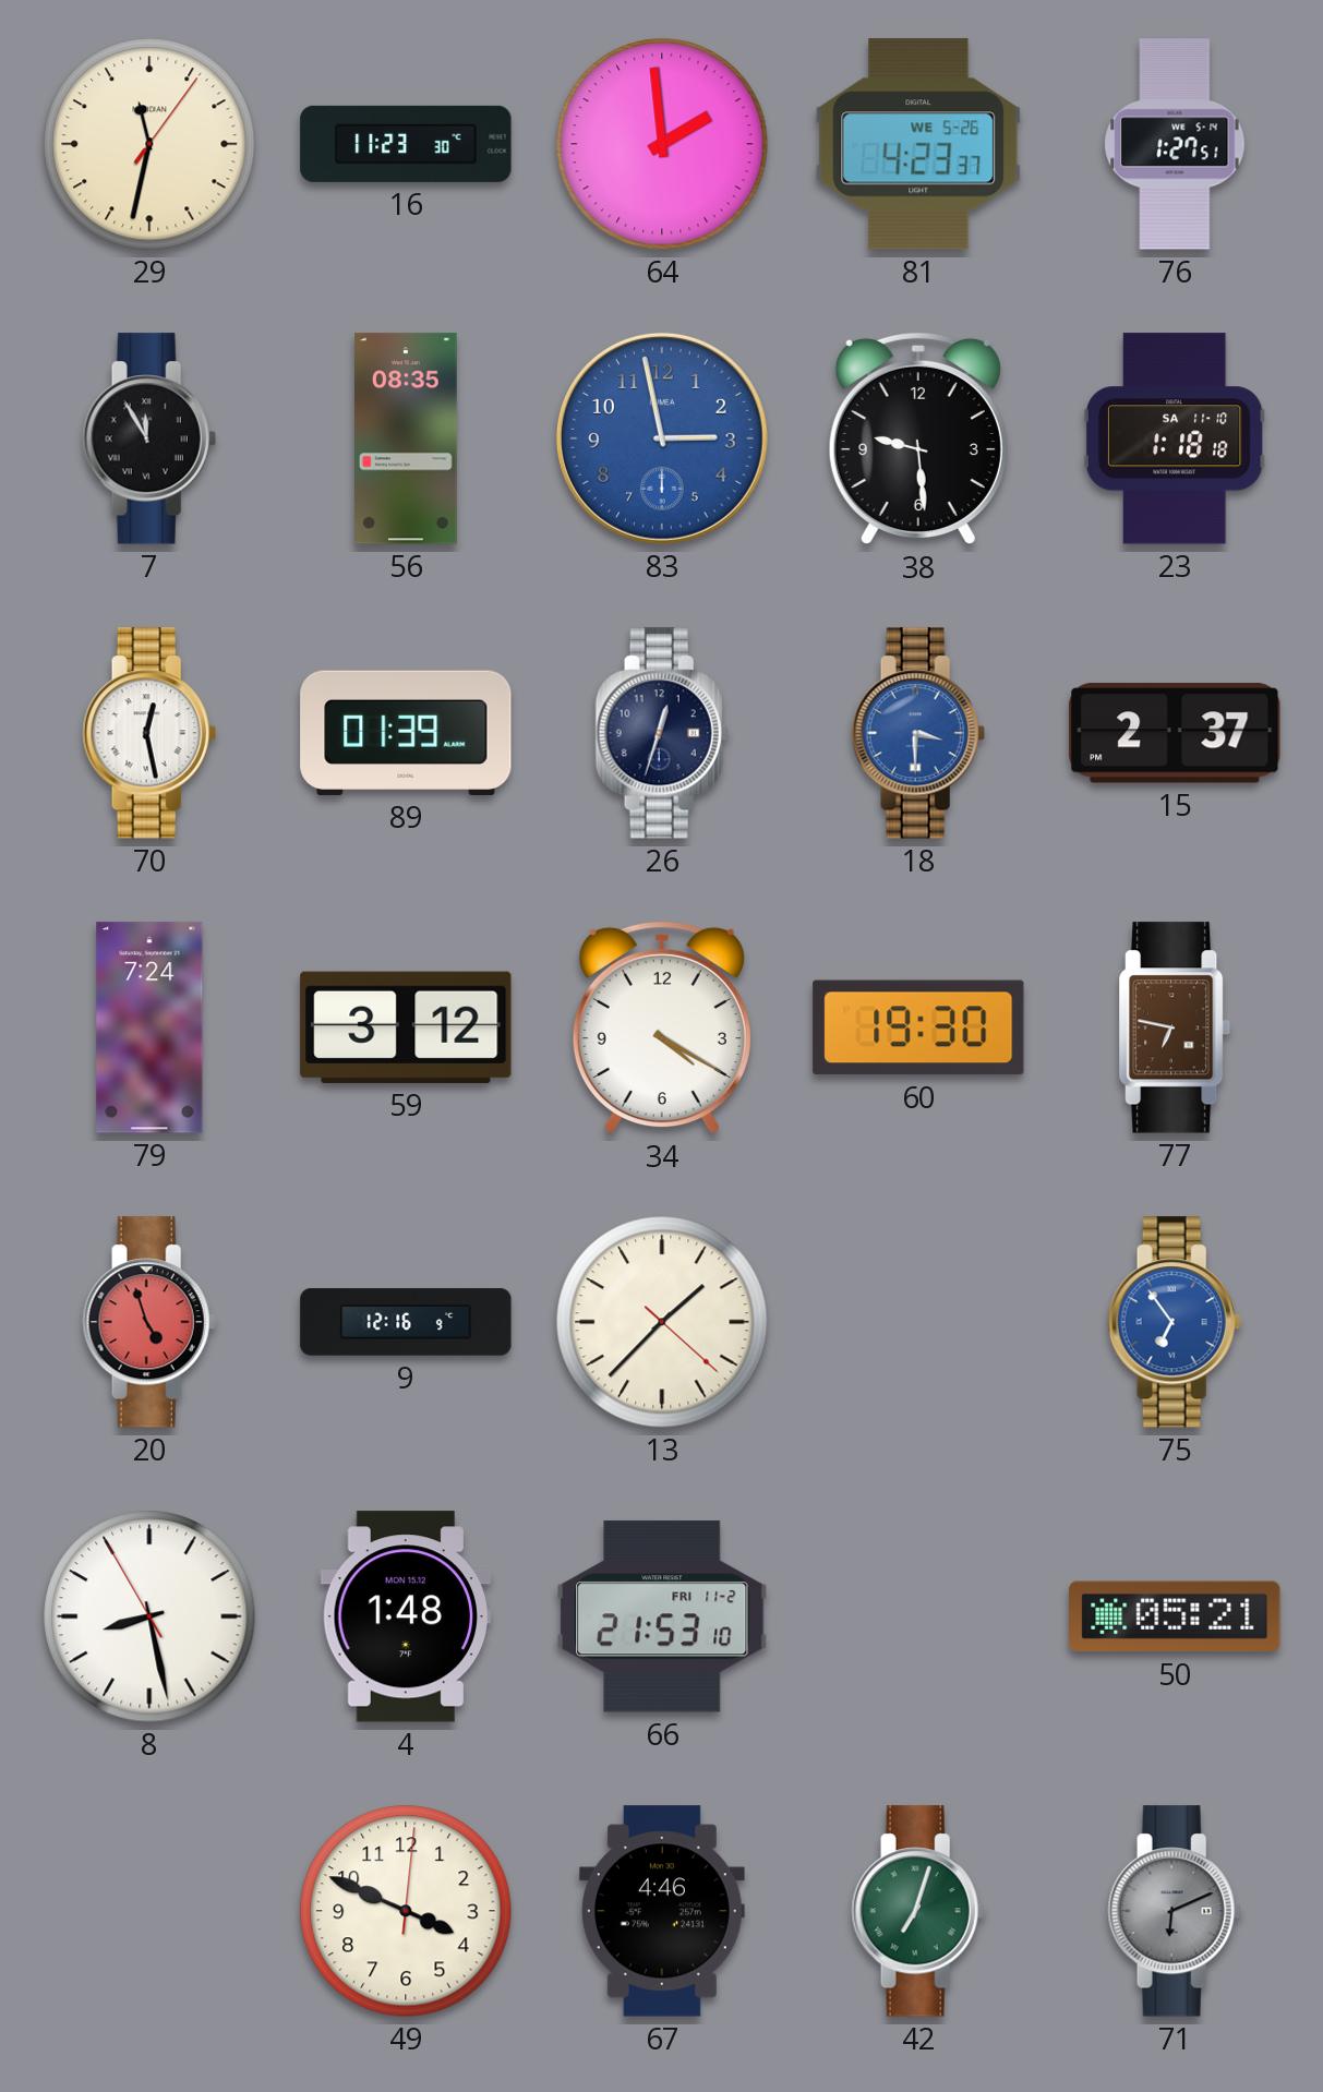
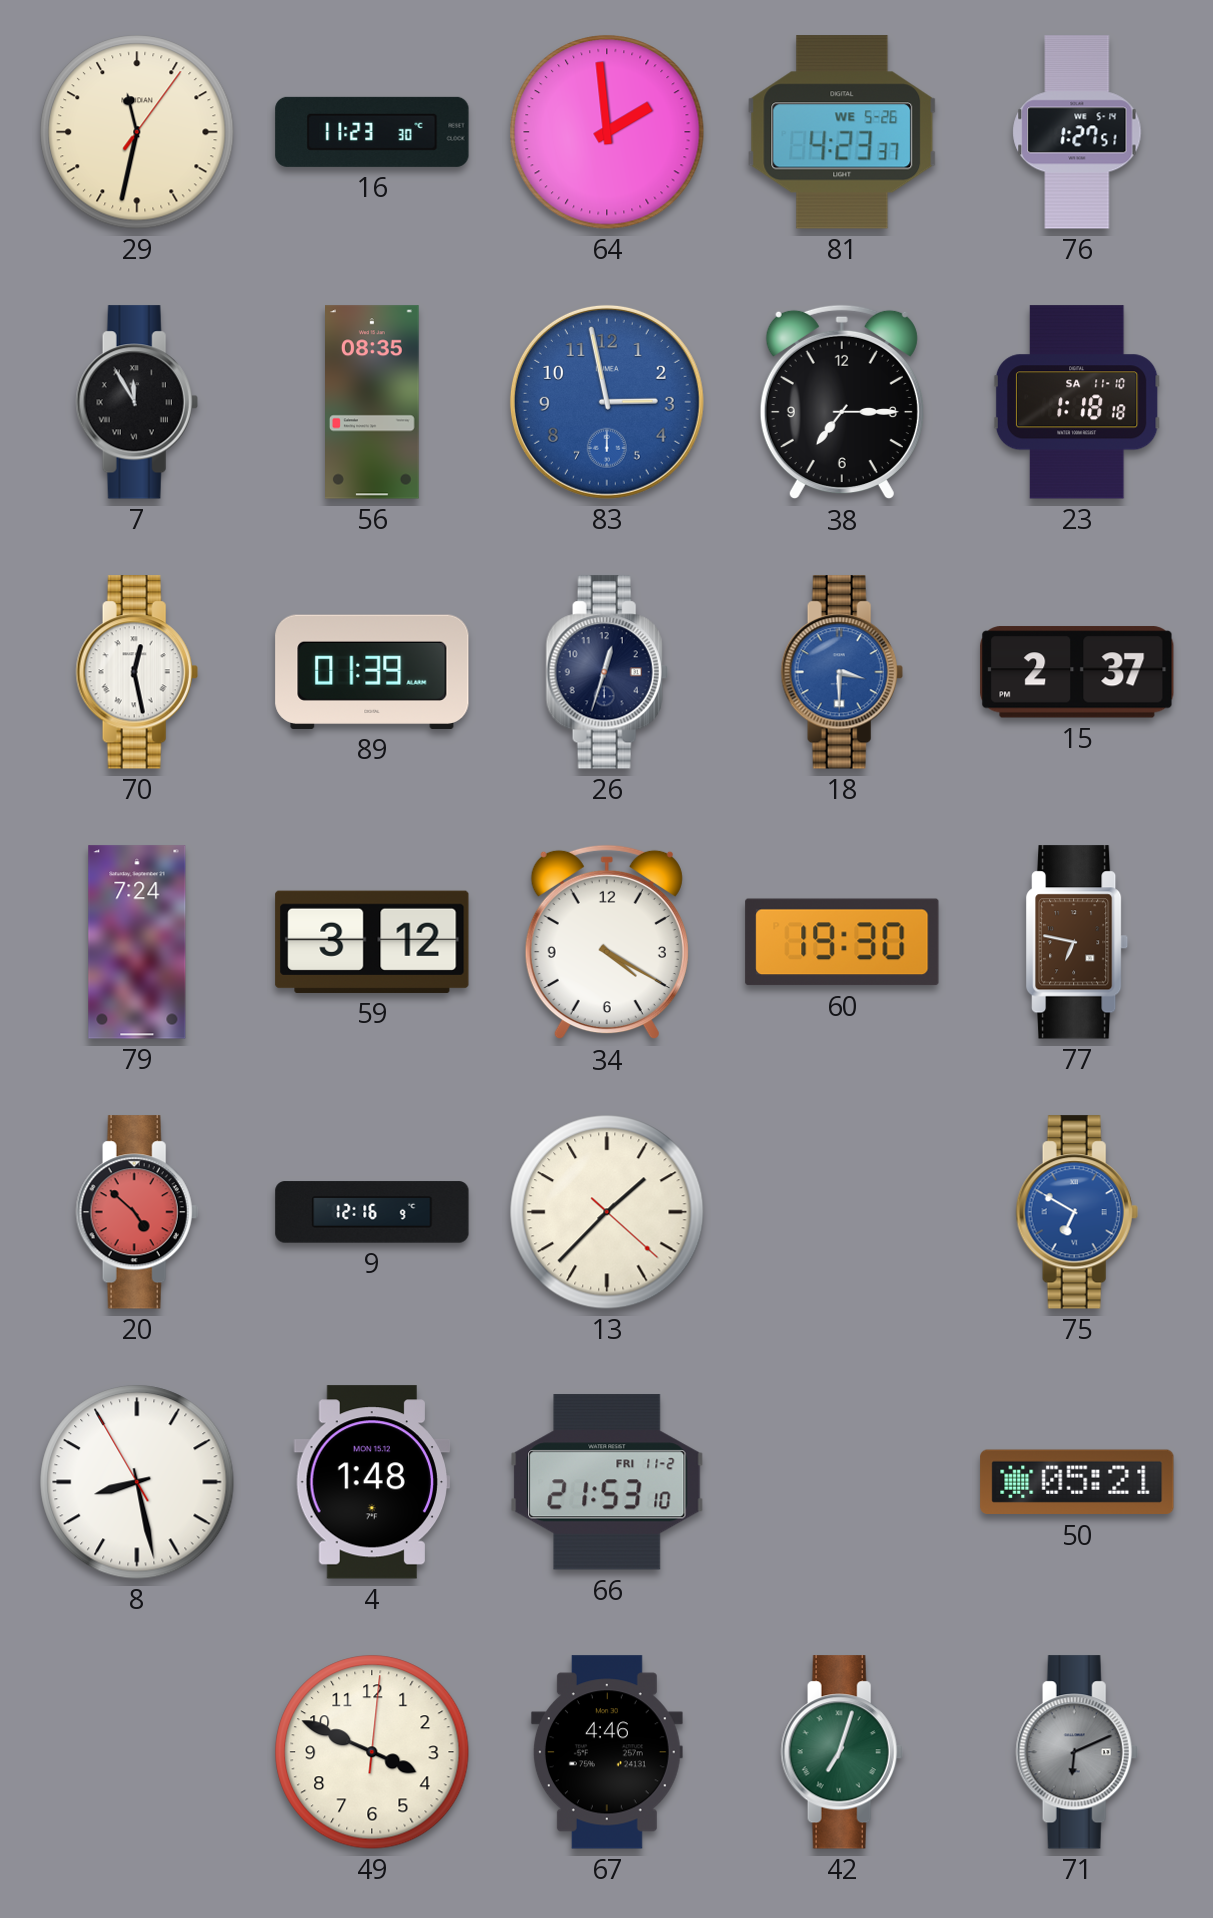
38: 9:29 -> 7:15
20: 4:57 -> 4:52
75: 6:54 -> 6:50
